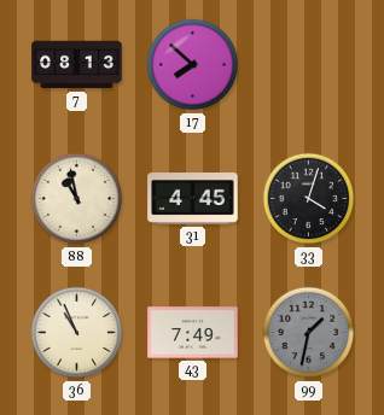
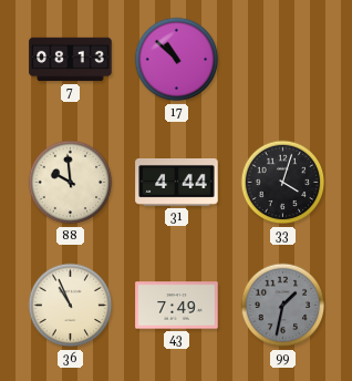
17: 7:52 -> 10:52
88: 10:58 -> 9:59
31: 4:45 -> 4:44
